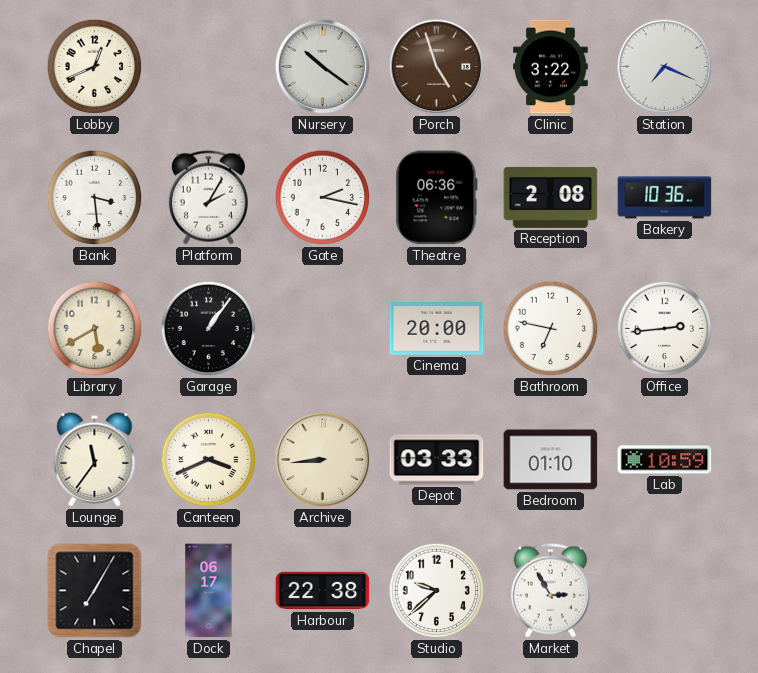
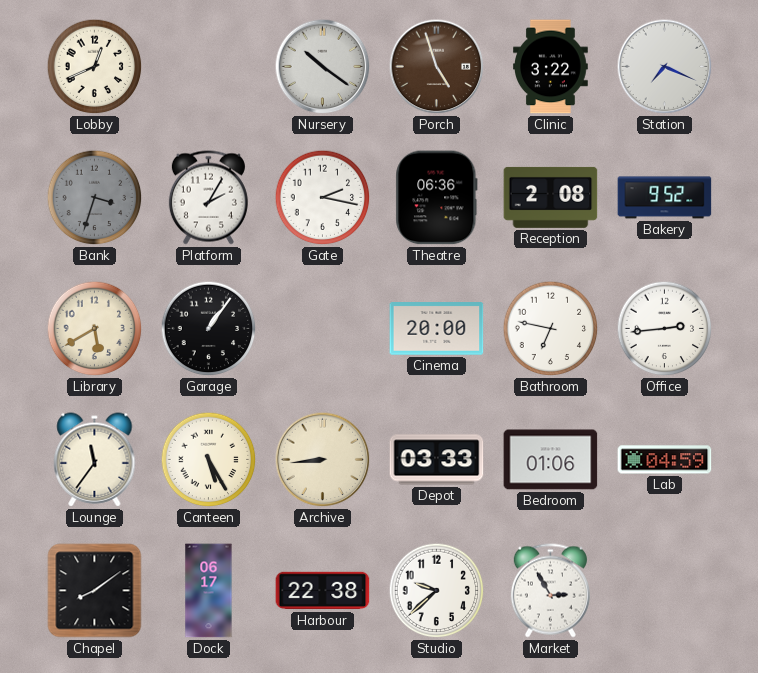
Bank: 3:29 -> 3:33
Bank dial: white -> grey
Bakery: 10:36 -> 9:52
Canteen: 3:41 -> 5:25
Bedroom: 01:10 -> 01:06
Lab: 10:59 -> 04:59
Chapel: 7:05 -> 8:09
